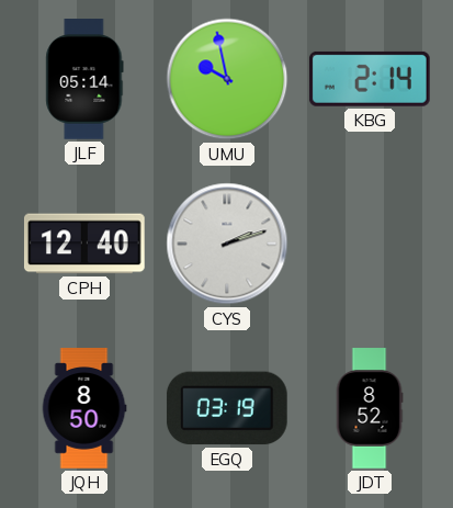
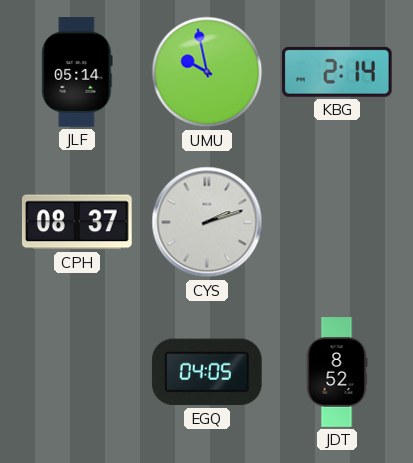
CPH: 12:40 -> 08:37
JQH: 8:50 -> none
EGQ: 03:19 -> 04:05
